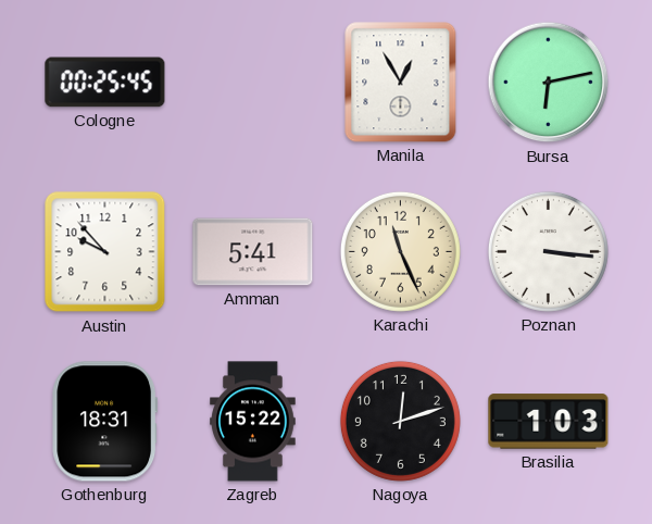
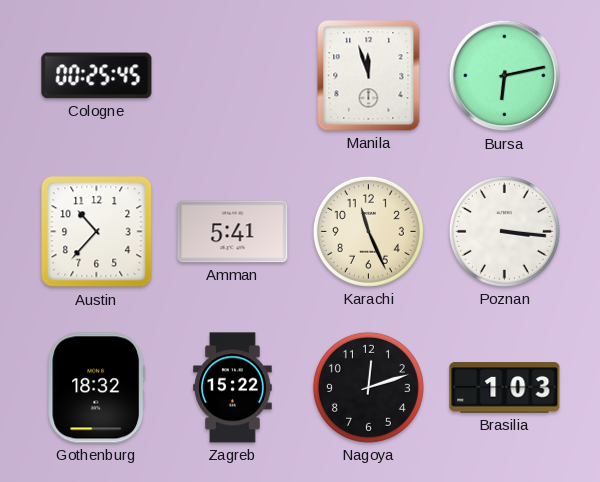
Manila: 12:55 -> 11:57
Austin: 9:53 -> 10:37
Gothenburg: 18:31 -> 18:32
